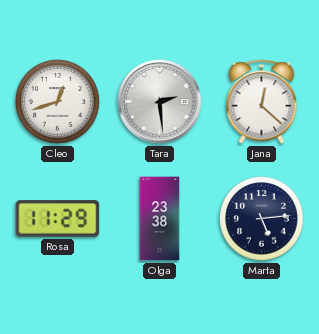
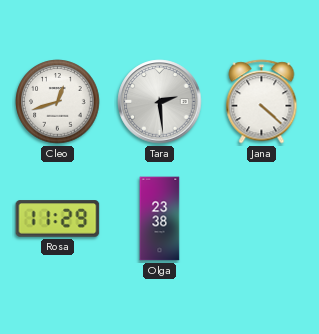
Jana: 12:22 -> 4:22
Marta: 5:14 -> none
